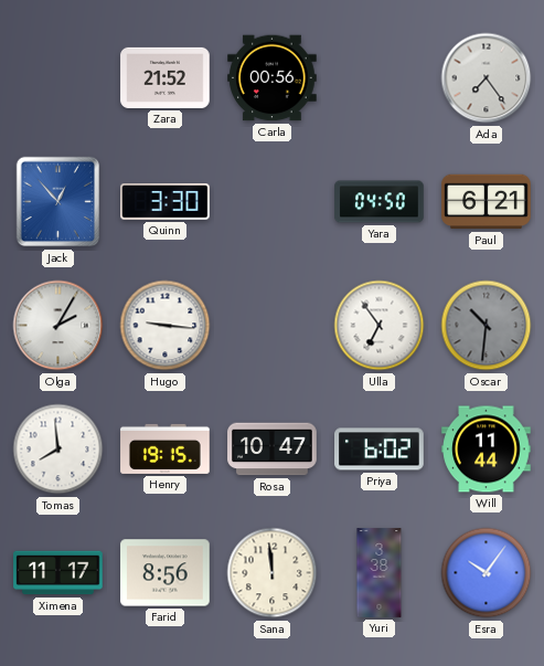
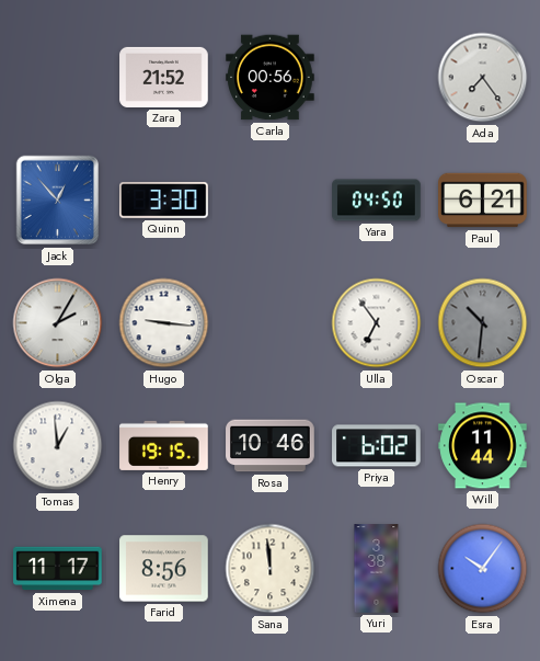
Tomas: 7:59 -> 12:59
Rosa: 10:47 -> 10:46
